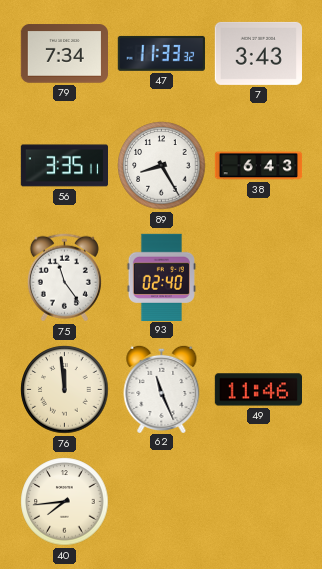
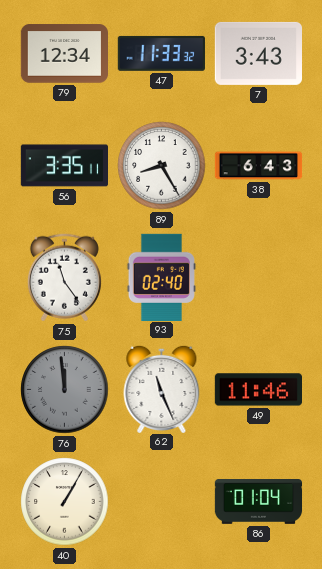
79: 7:34 -> 12:34
76 dial: cream -> grey
40: 7:44 -> 1:05
86: none -> 01:04
